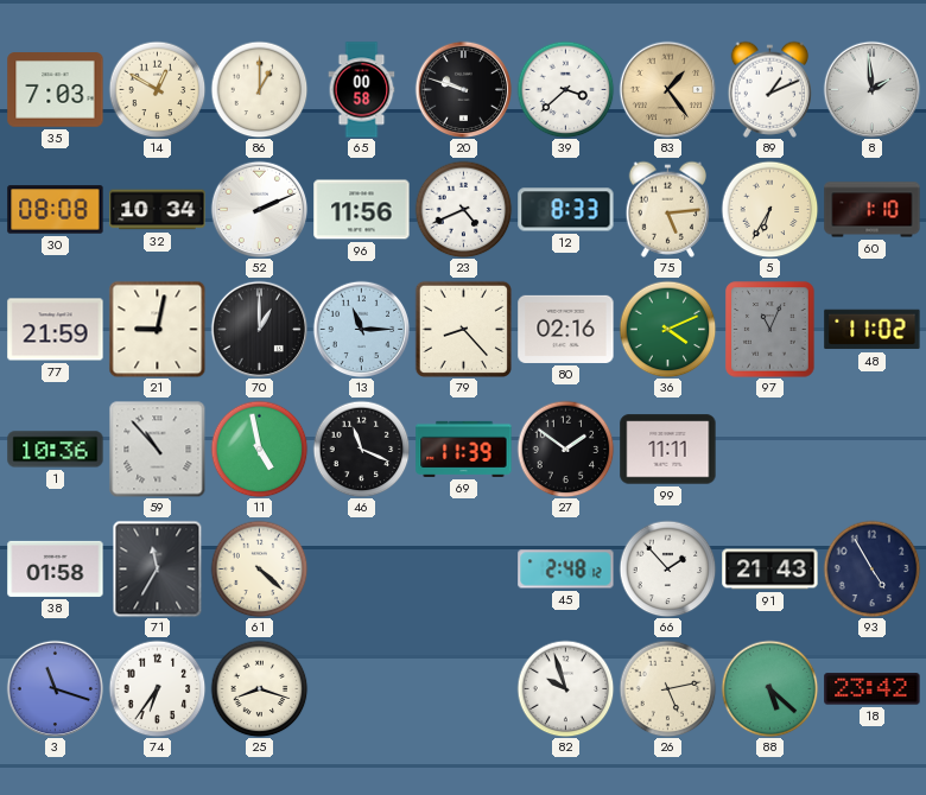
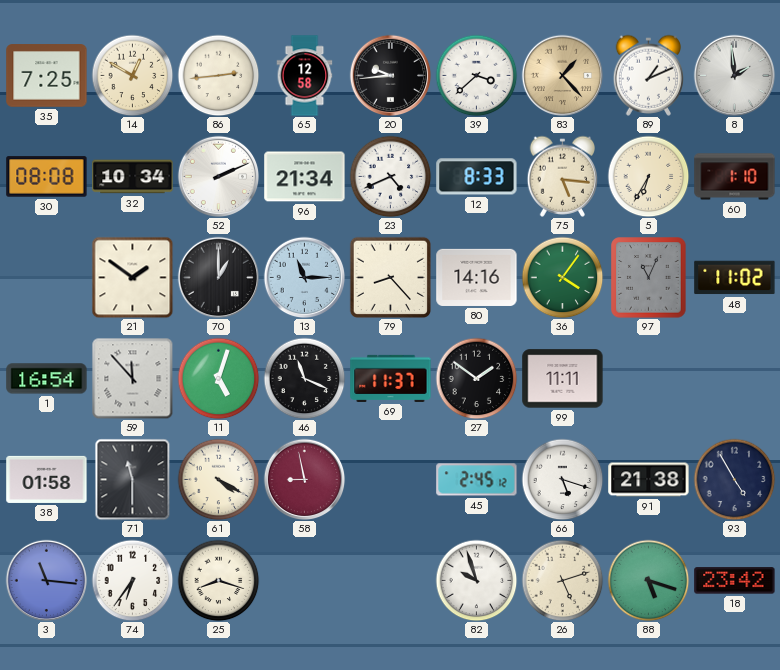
35: 7:03 -> 7:25
86: 1:00 -> 2:44
65: 00:58 -> 12:58
20: 9:48 -> 9:44
83: 1:24 -> 1:23
96: 11:56 -> 21:34
75: 5:14 -> 5:16
77: 21:59 -> none
21: 9:02 -> 1:51
80: 02:16 -> 14:16
36: 4:11 -> 4:06
1: 10:36 -> 16:54
59: 10:53 -> 11:53
11: 4:58 -> 5:03
69: 11:39 -> 11:37
71: 11:35 -> 11:30
61: 4:22 -> 4:20
58: none -> 8:58
45: 2:48 -> 2:45
66: 1:53 -> 5:18
91: 21:43 -> 21:38
3: 11:18 -> 11:16
26: 5:13 -> 5:12
88: 5:22 -> 5:18
